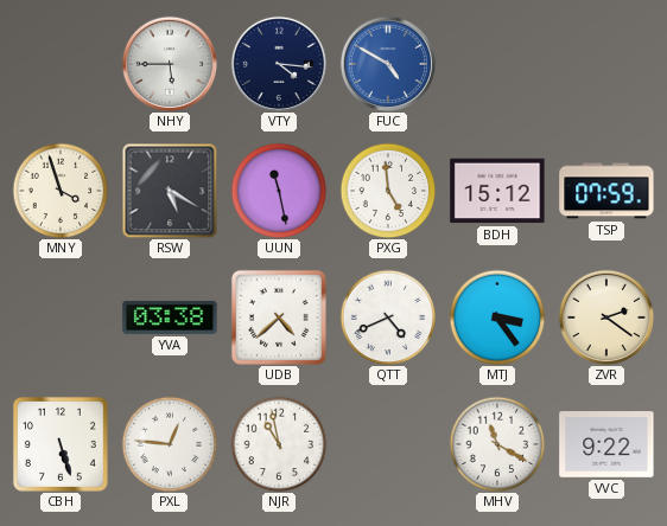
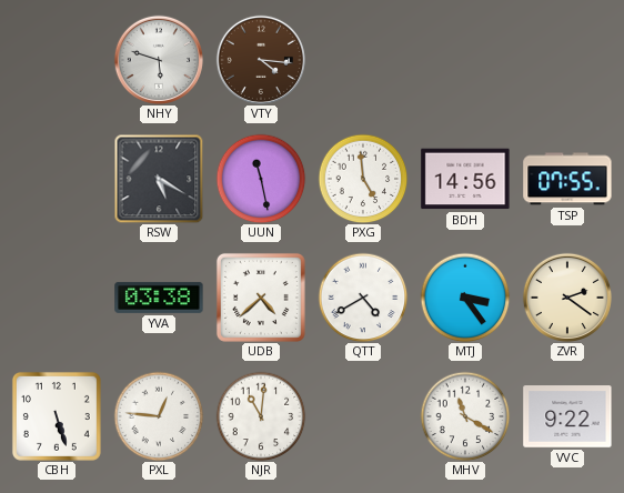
NHY: 5:45 -> 5:48
VTY dial: navy -> brown
FUC: 4:50 -> none
MNY: 3:57 -> none
BDH: 15:12 -> 14:56
TSP: 07:59 -> 07:55
QTT: 4:41 -> 4:40
NJR: 10:58 -> 11:01
